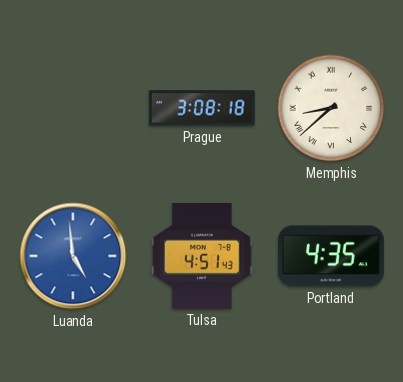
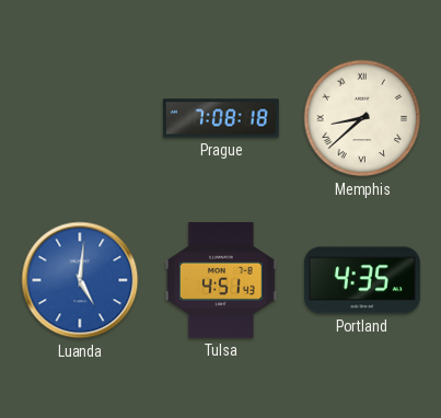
Prague: 3:08 -> 7:08
Luanda: 4:59 -> 5:01
